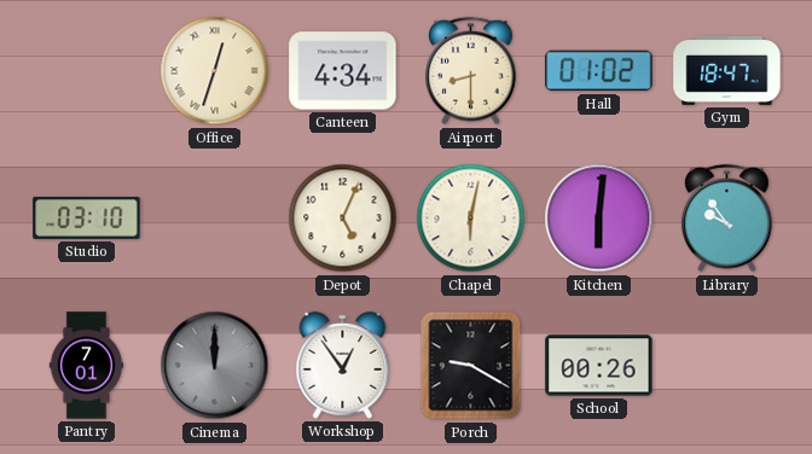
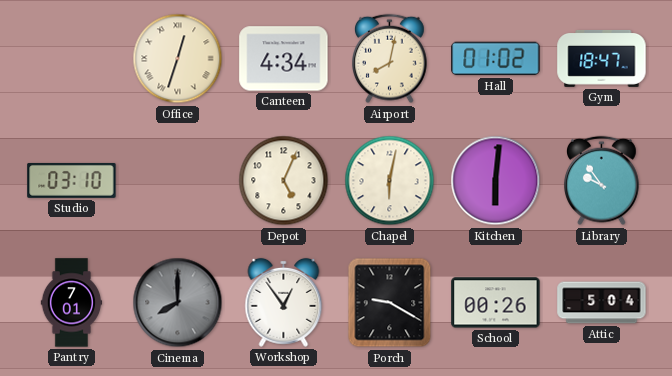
Airport: 8:30 -> 8:02
Cinema: 12:00 -> 8:00
Attic: none -> 5:04
